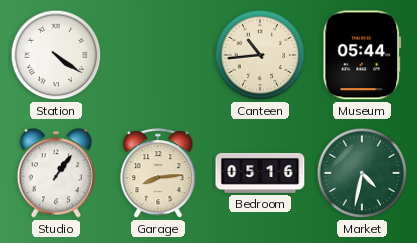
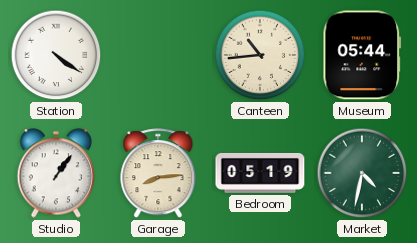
Bedroom: 05:16 -> 05:19
